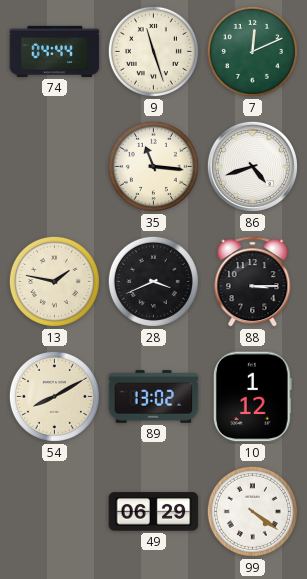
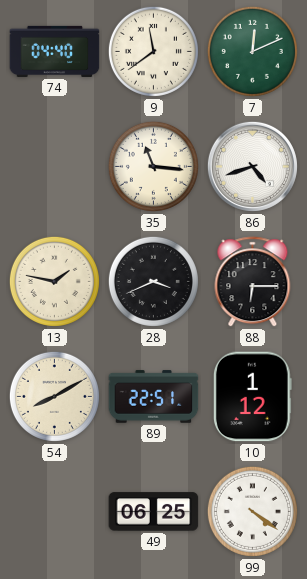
74: 04:44 -> 04:40
9: 11:27 -> 11:39
88: 3:15 -> 6:15
89: 13:02 -> 22:51
49: 06:29 -> 06:25
